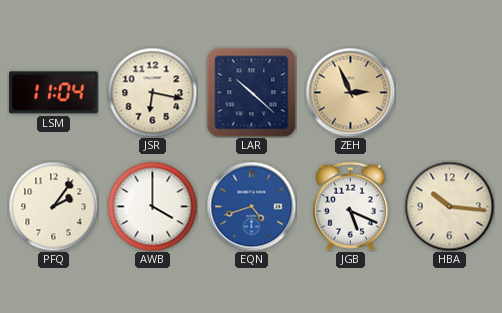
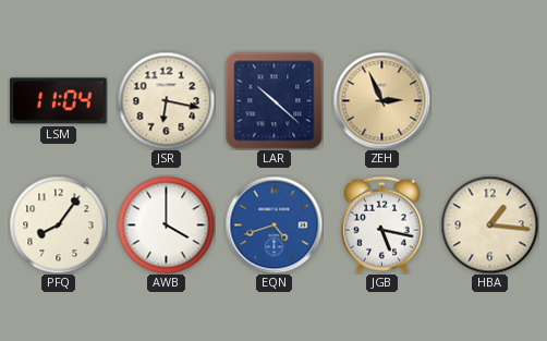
PFQ: 2:06 -> 8:06
JGB: 5:19 -> 5:17
HBA: 10:16 -> 1:16
